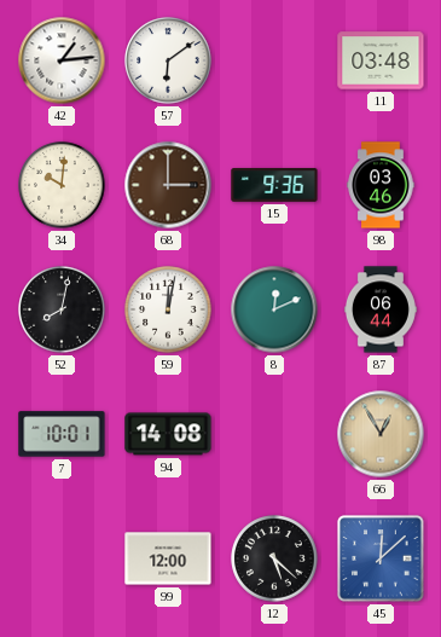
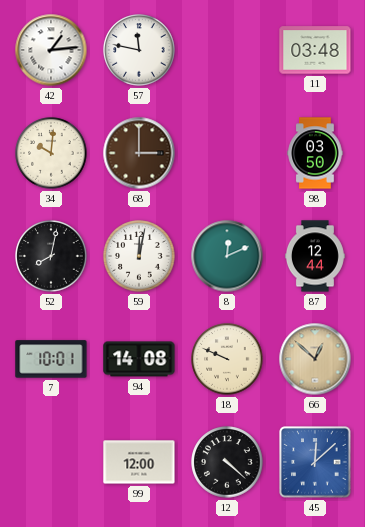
57: 6:09 -> 11:47
15: 9:36 -> none
98: 03:46 -> 03:50
87: 06:44 -> 12:44
18: none -> 9:49
66: 12:55 -> 12:52
12: 5:22 -> 4:22
